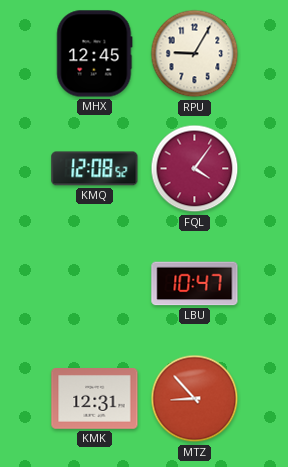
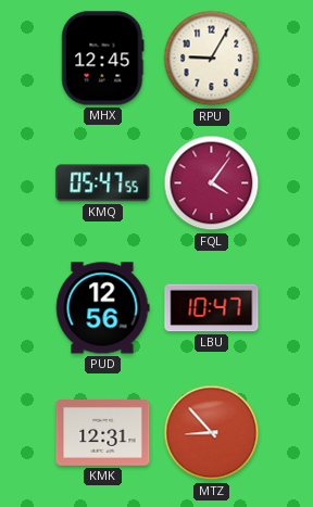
KMQ: 12:08 -> 05:47
PUD: none -> 12:56
